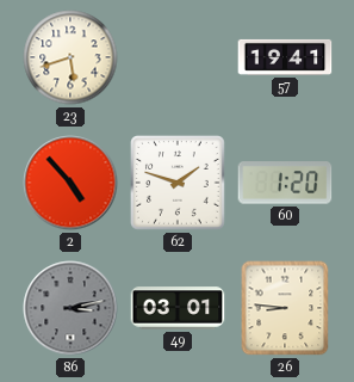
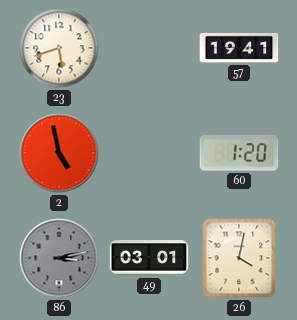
2: 4:53 -> 4:58
62: 1:48 -> none
26: 8:46 -> 4:02
